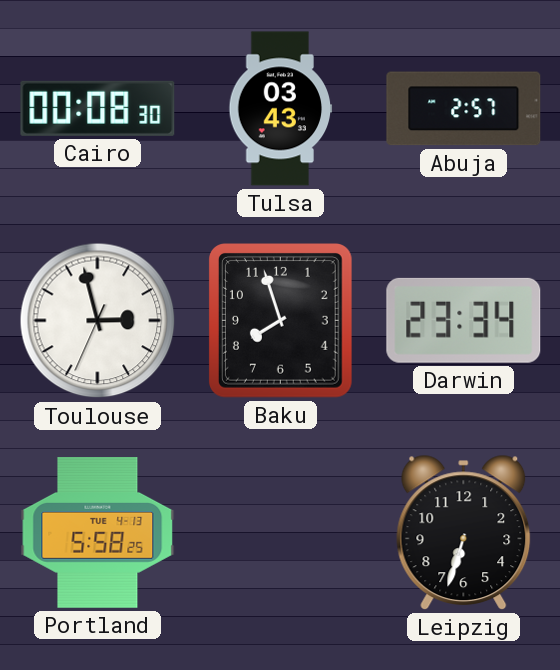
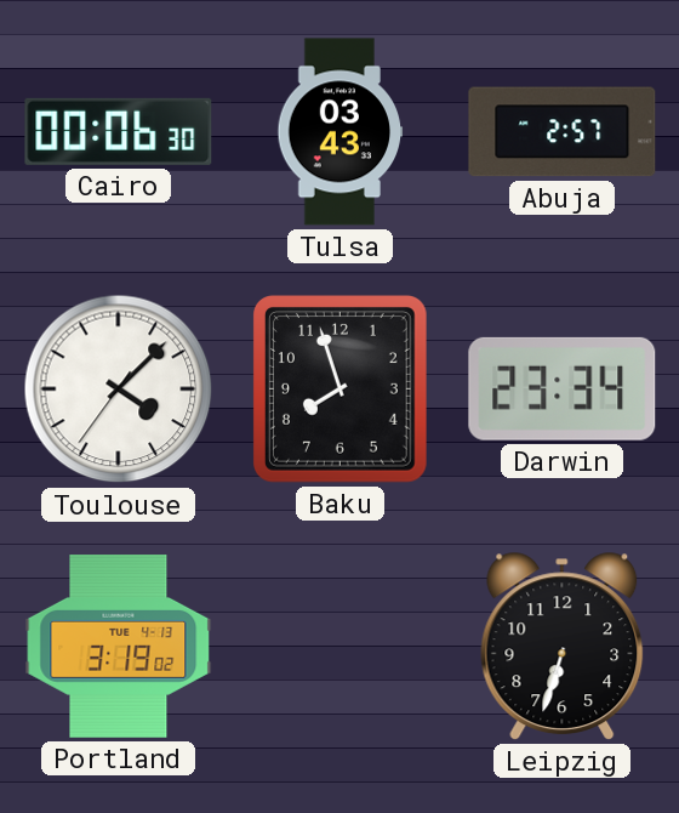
Cairo: 00:08 -> 00:06
Toulouse: 2:57 -> 4:07
Portland: 5:58 -> 3:19
